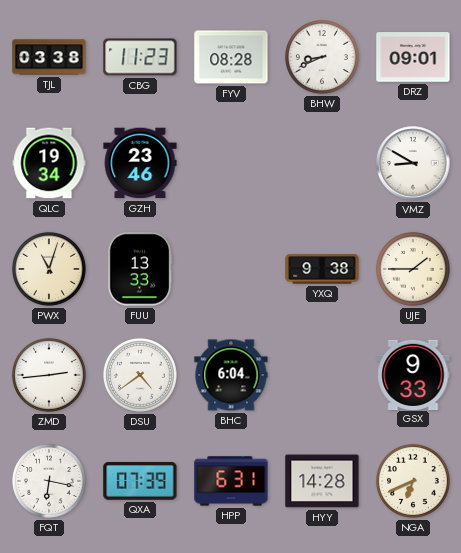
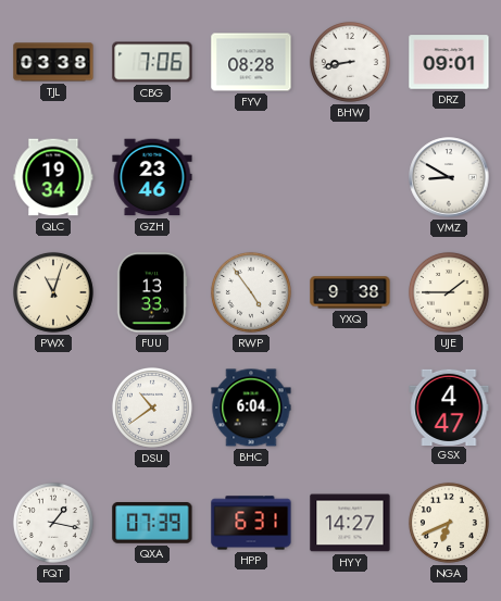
CBG: 11:23 -> 7:06
BHW: 8:41 -> 8:43
RWP: none -> 4:54
ZMD: 2:44 -> none
DSU: 4:39 -> 10:39
GSX: 9:33 -> 4:47
FQT: 6:17 -> 1:17
HYY: 14:28 -> 14:27
